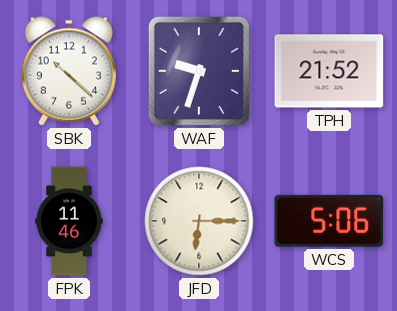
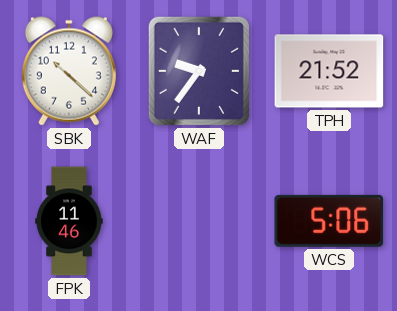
WAF: 9:33 -> 9:36
JFD: 6:15 -> none
